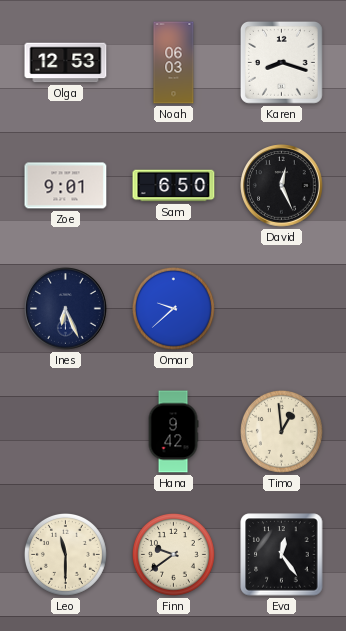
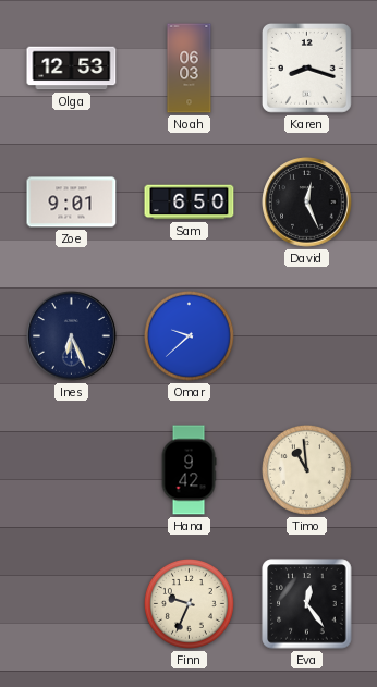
Timo: 12:59 -> 10:59
Leo: 11:30 -> none
Finn: 9:39 -> 9:34
